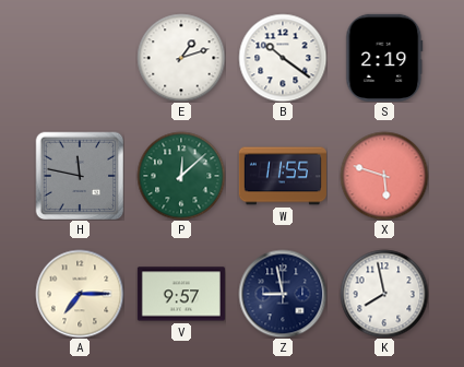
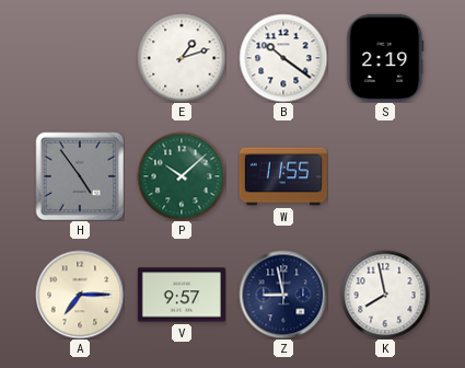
H: 11:47 -> 4:54
P: 12:08 -> 10:08
X: 5:48 -> none
